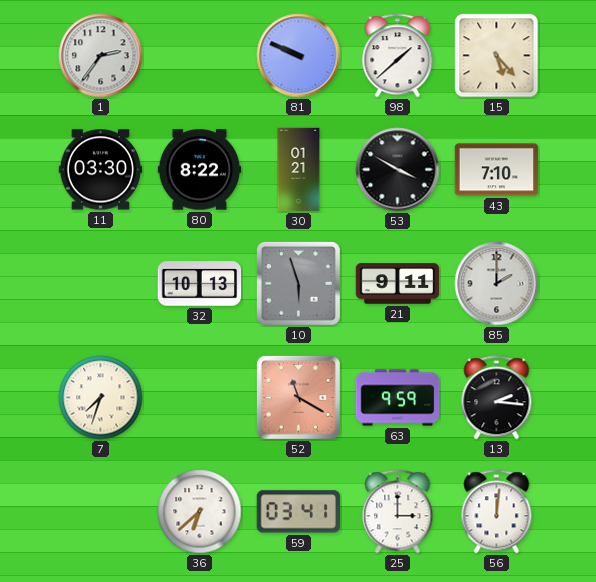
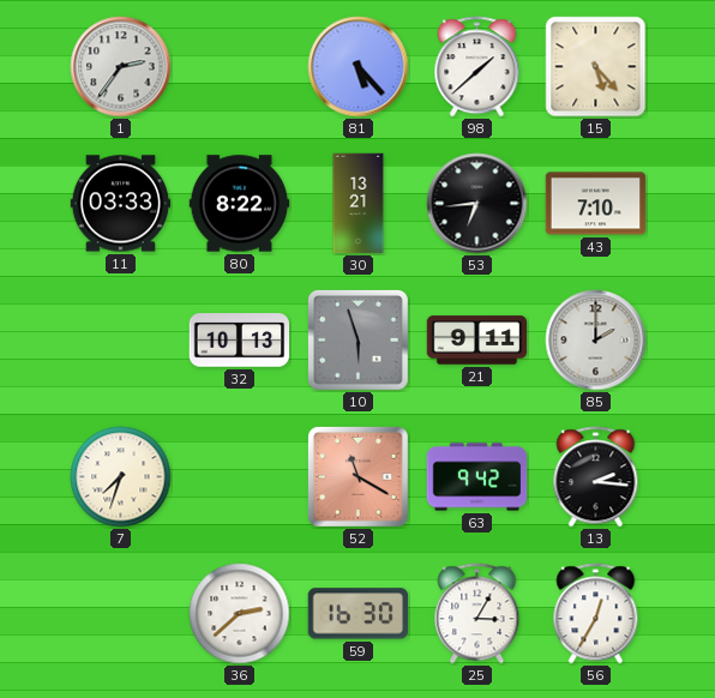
81: 9:49 -> 5:23
11: 03:30 -> 03:33
30: 01:21 -> 13:21
53: 3:50 -> 6:44
63: 9:59 -> 9:42
36: 6:38 -> 2:38
59: 03:41 -> 16:30
25: 3:00 -> 3:05
56: 12:01 -> 12:35
